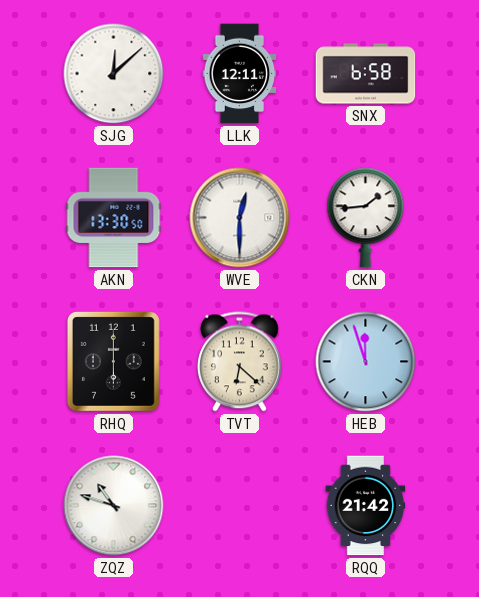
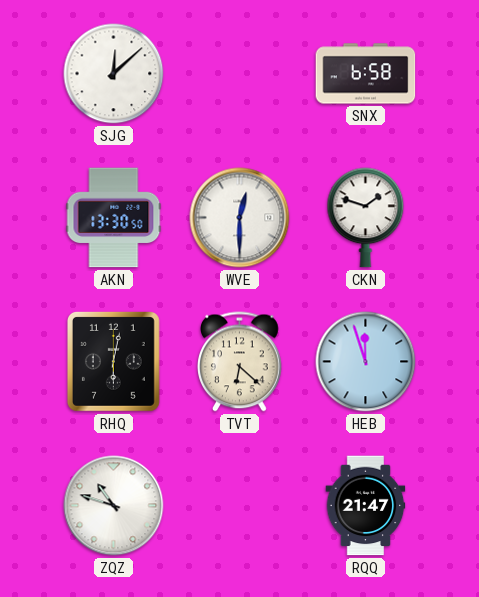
LLK: 12:11 -> none
CKN: 1:44 -> 1:48
RHQ: 6:00 -> 6:02
RQQ: 21:42 -> 21:47
